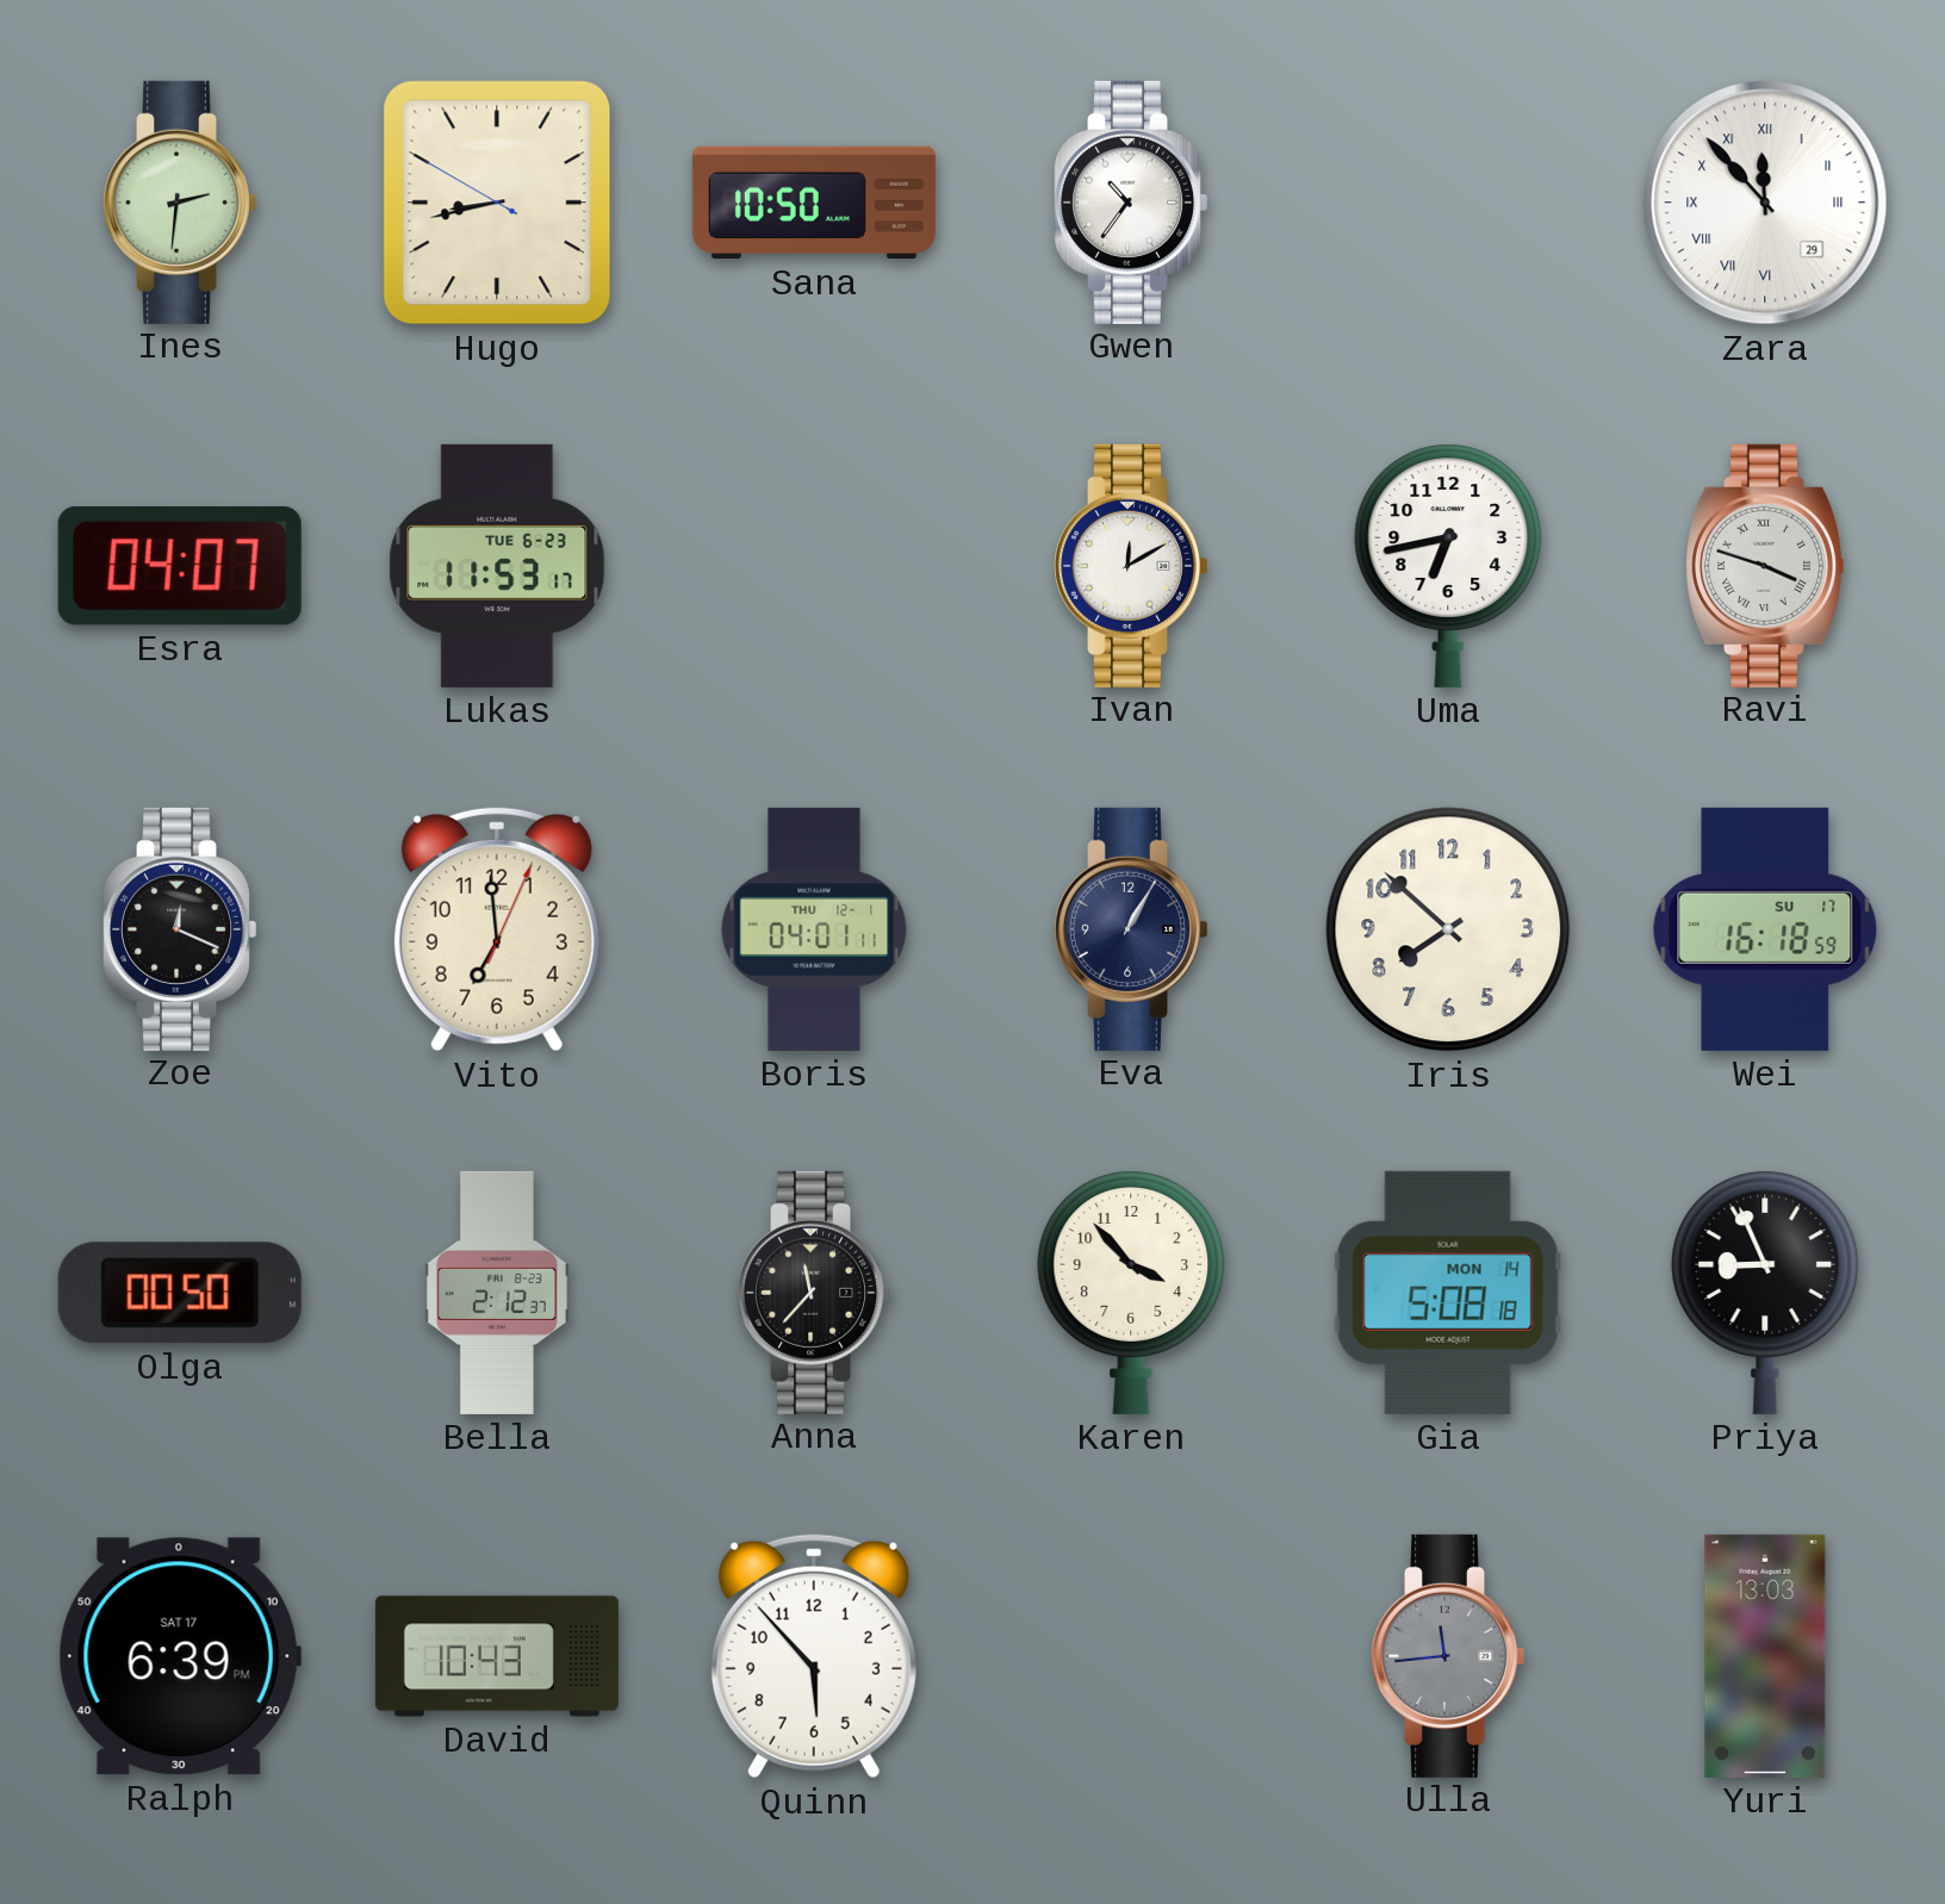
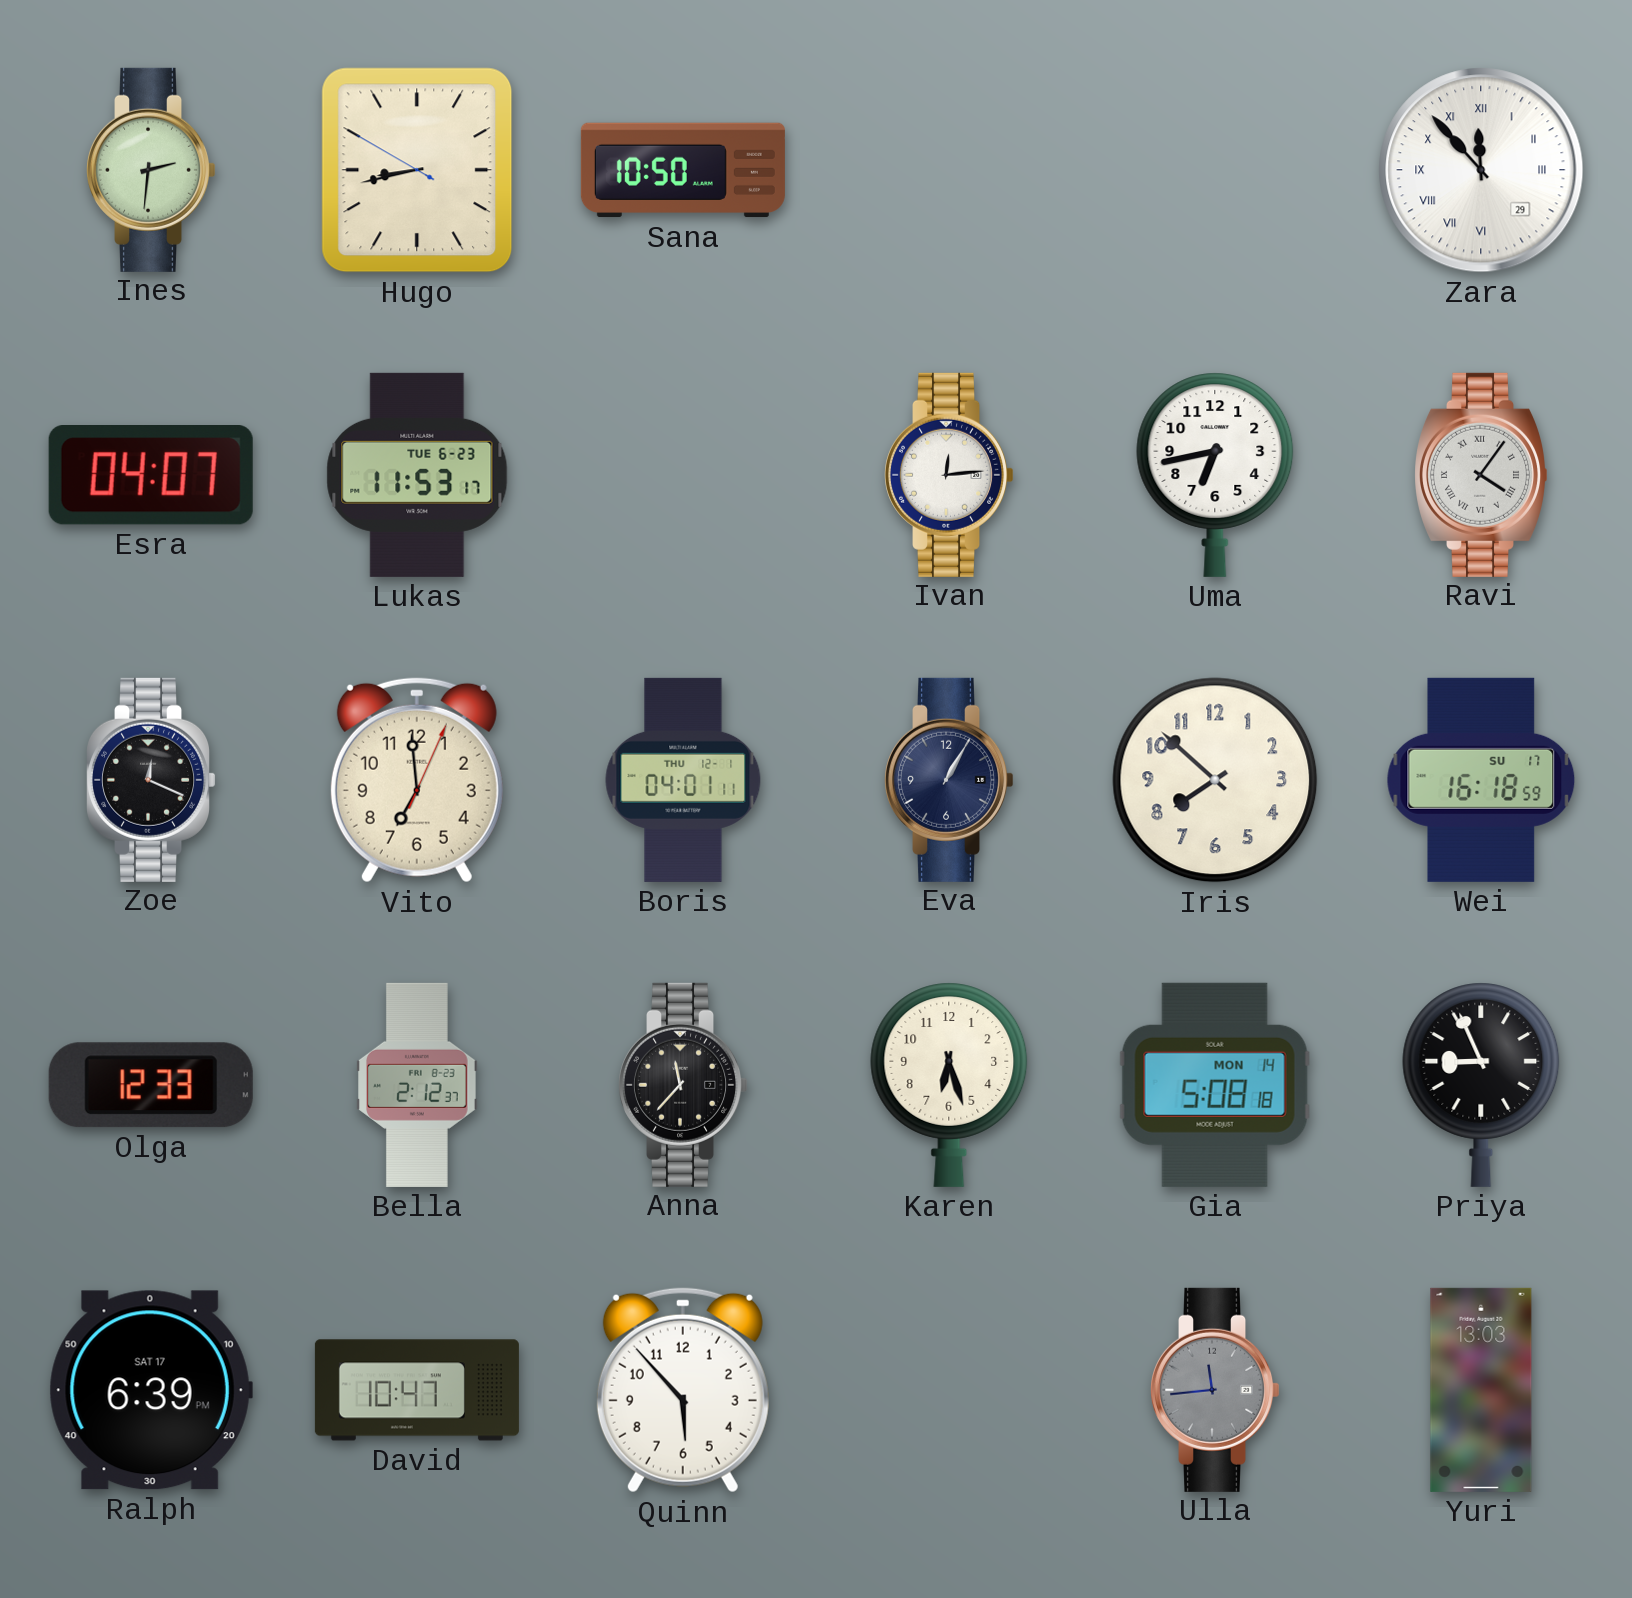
Gwen: 10:36 -> none
Ivan: 12:10 -> 12:14
Ravi: 3:48 -> 4:06
Olga: 00:50 -> 12:33
Karen: 3:53 -> 6:27
David: 10:43 -> 10:47
